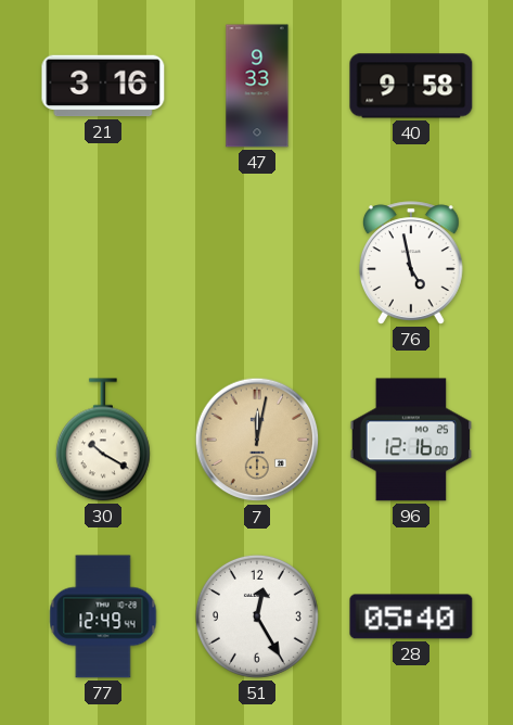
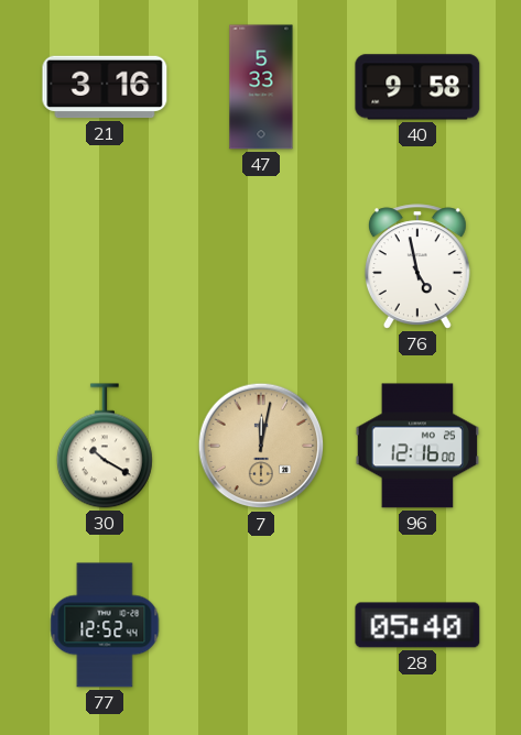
47: 9:33 -> 5:33
77: 12:49 -> 12:52
51: 12:25 -> none
